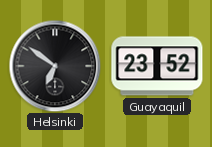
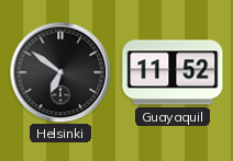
Guayaquil: 23:52 -> 11:52
